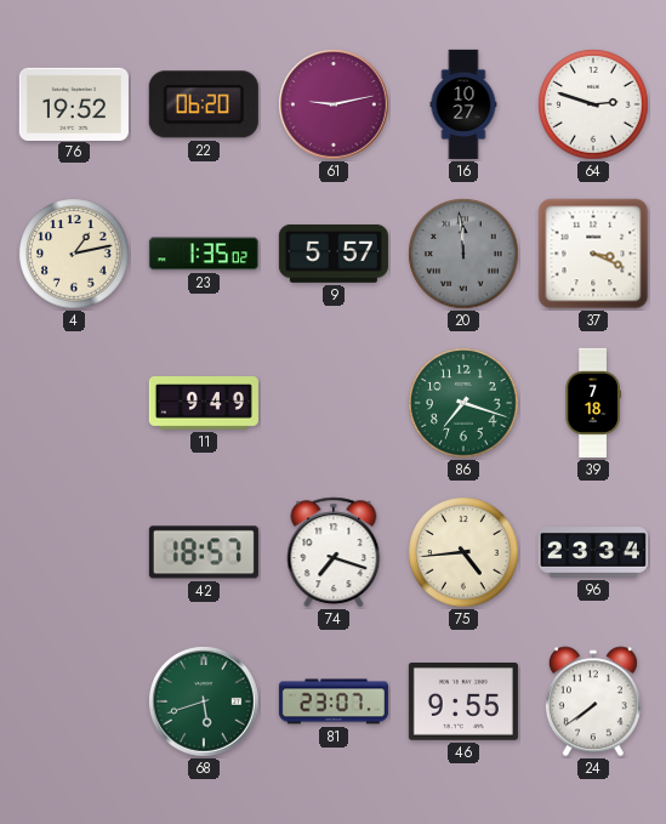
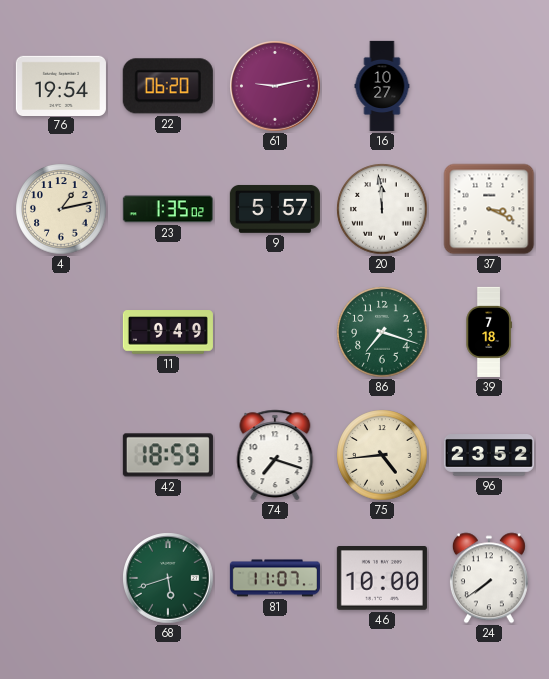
76: 19:52 -> 19:54
64: 2:48 -> none
20 dial: grey -> white
42: 18:57 -> 18:59
96: 23:34 -> 23:52
81: 23:07 -> 11:07
46: 9:55 -> 10:00
